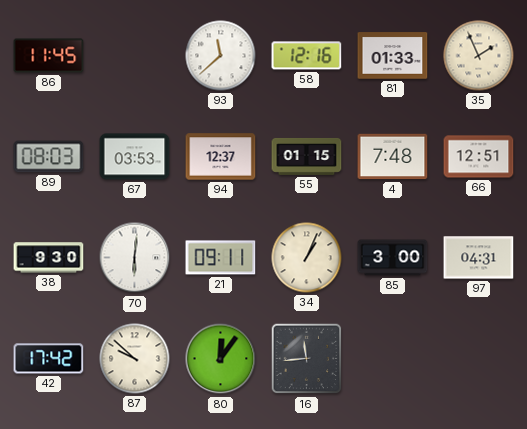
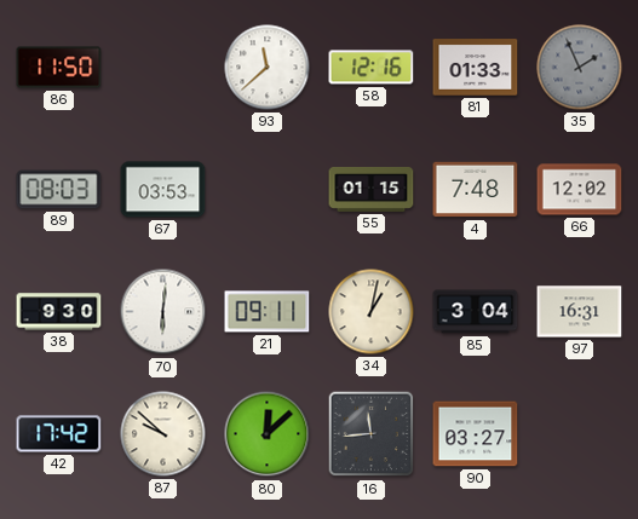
86: 11:45 -> 11:50
35 dial: cream -> grey
94: 12:37 -> none
66: 12:51 -> 12:02
34: 1:04 -> 1:02
85: 3:00 -> 3:04
97: 04:31 -> 16:31
80: 12:06 -> 12:08
90: none -> 03:27
